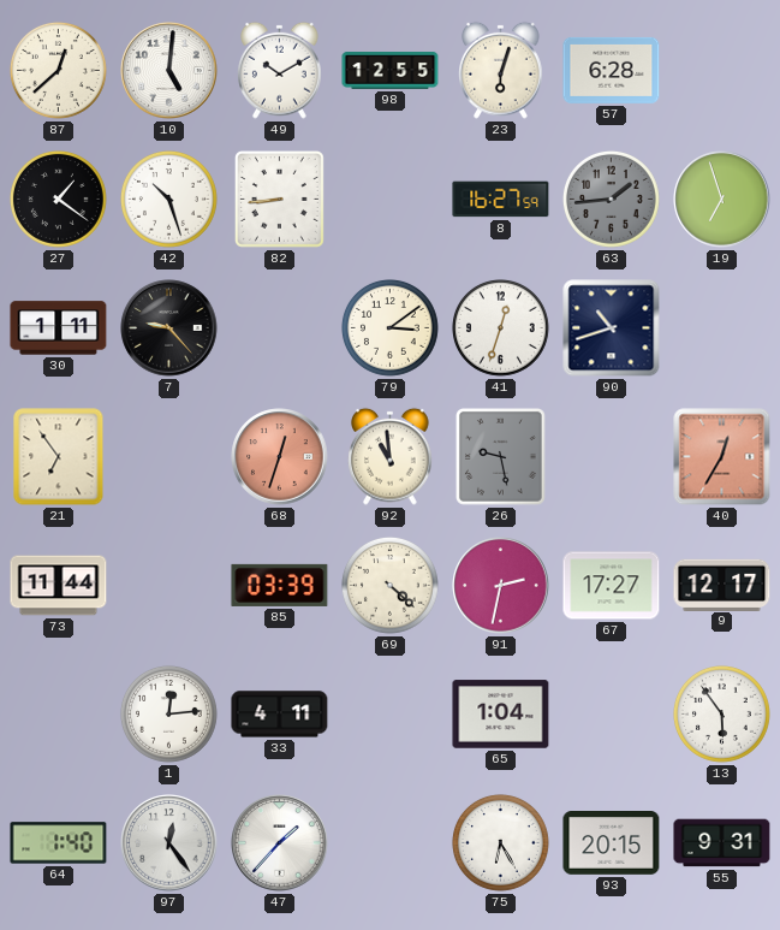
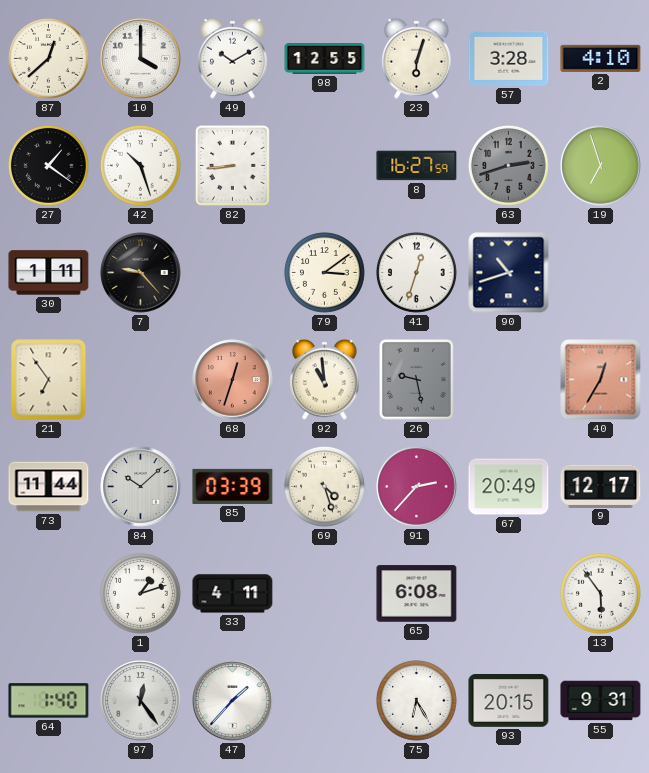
10: 5:01 -> 4:00
57: 6:28 -> 3:28
2: none -> 4:10
63: 1:44 -> 2:42
84: none -> 10:08
69: 4:22 -> 4:27
91: 2:32 -> 2:37
67: 17:27 -> 20:49
1: 12:14 -> 1:12
65: 1:04 -> 6:08
